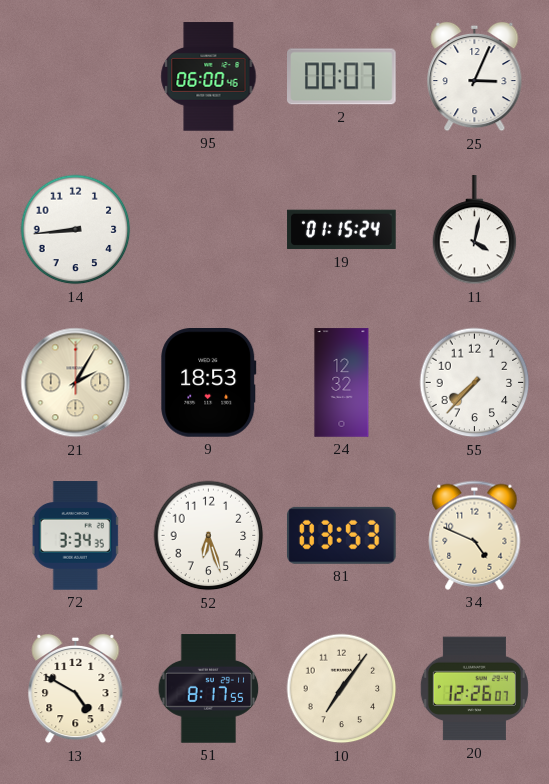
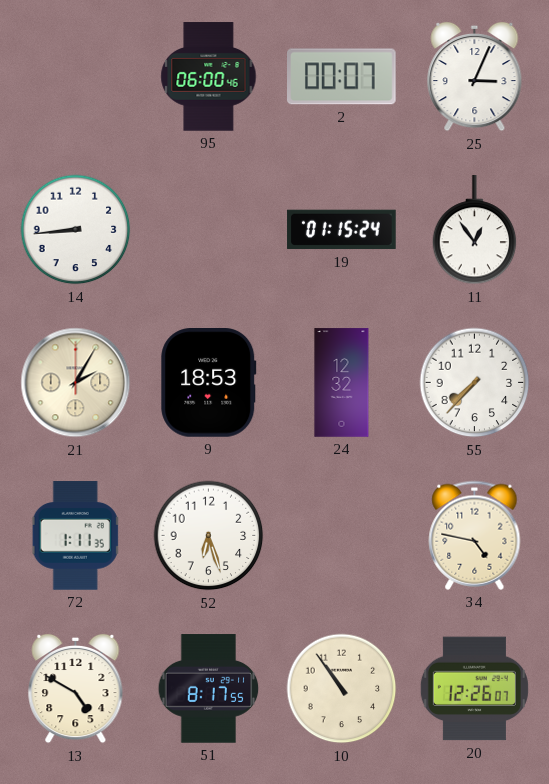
11: 4:02 -> 12:54
72: 3:34 -> 1:11
81: 03:53 -> none
34: 4:49 -> 4:47
10: 7:06 -> 10:54
